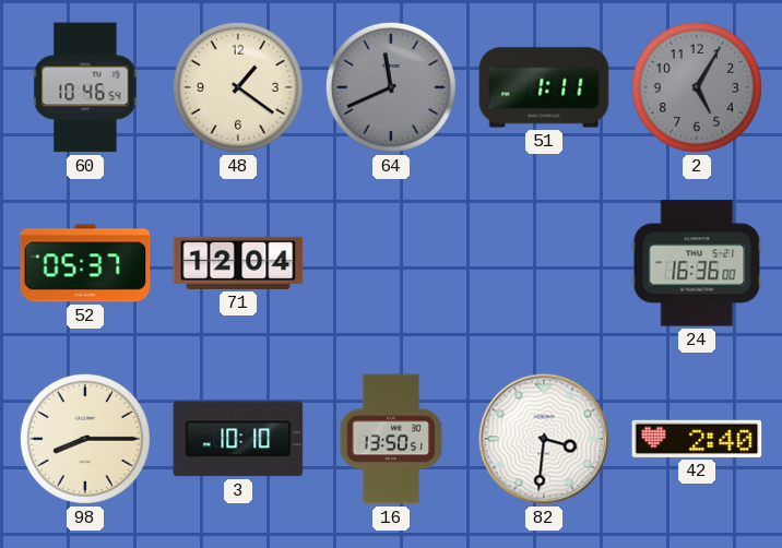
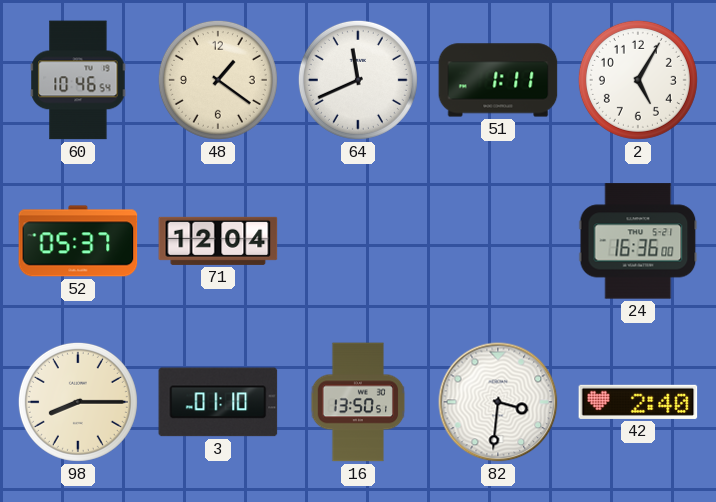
64 dial: grey -> white
2 dial: grey -> white
3: 10:10 -> 01:10
